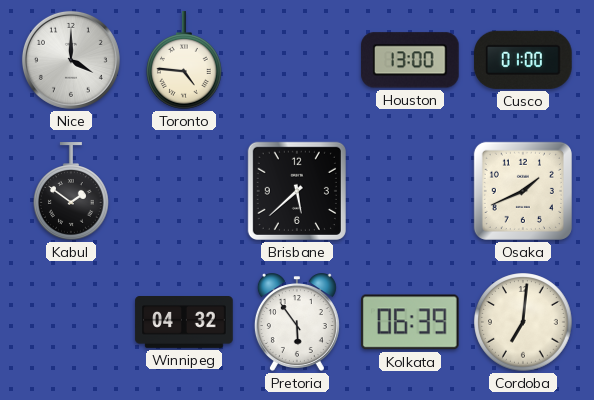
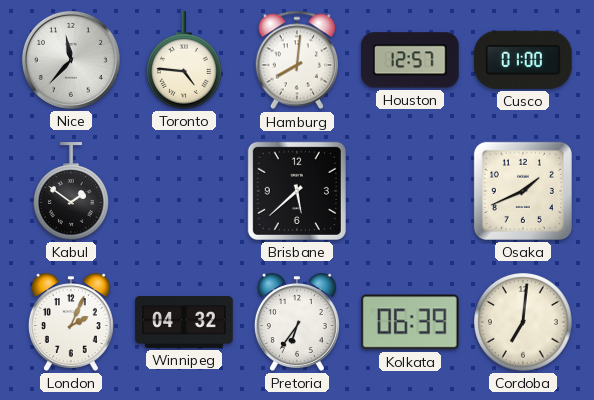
Nice: 4:00 -> 11:37
Hamburg: none -> 8:01
Houston: 13:00 -> 12:57
London: none -> 2:04
Pretoria: 5:54 -> 6:36
